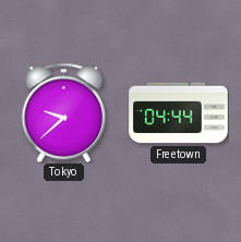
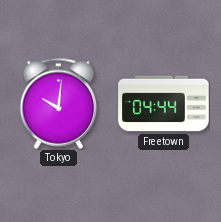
Tokyo: 9:38 -> 10:01
